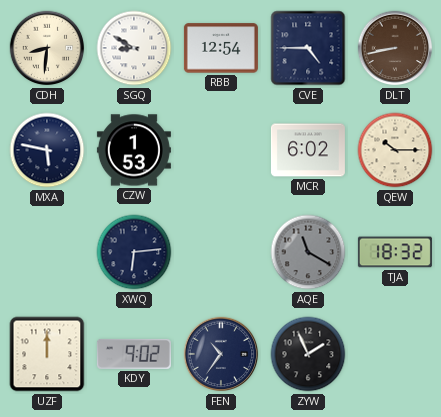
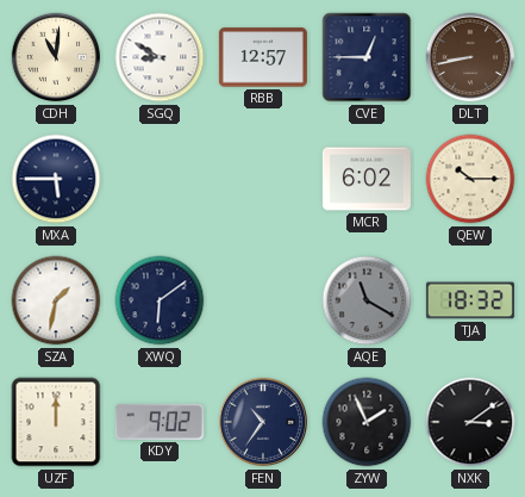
CDH: 8:31 -> 11:01
RBB: 12:54 -> 12:57
CVE: 4:45 -> 12:45
MXA: 5:47 -> 5:45
CZW: 1:53 -> none
SZA: none -> 1:32
XWQ: 6:14 -> 6:09
NXK: none -> 3:09
